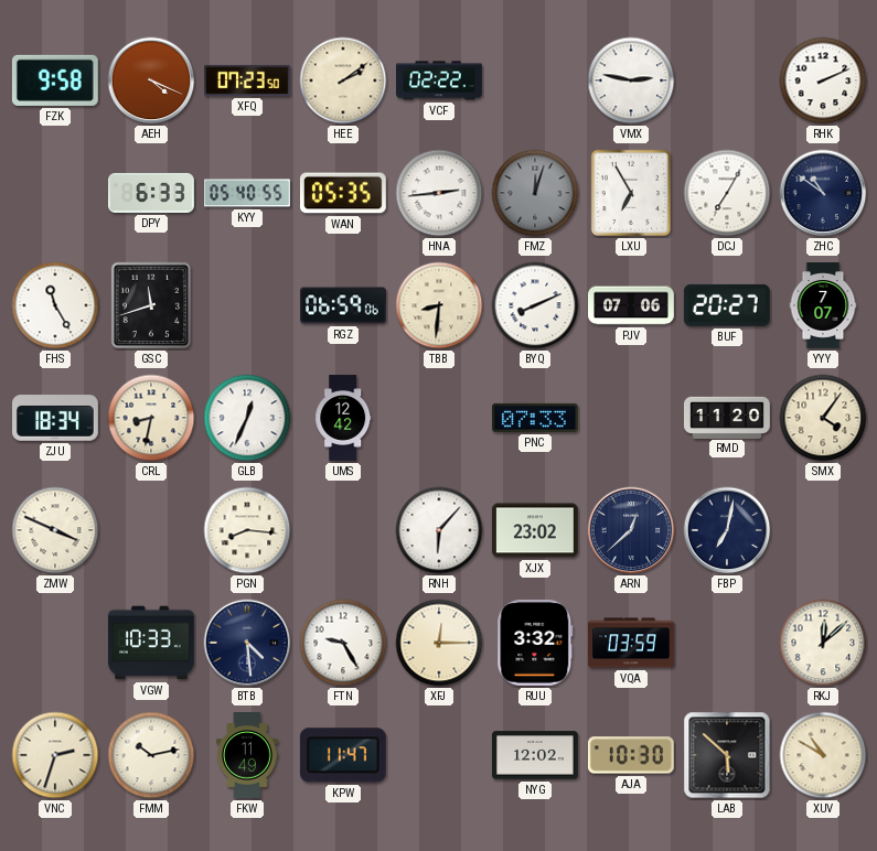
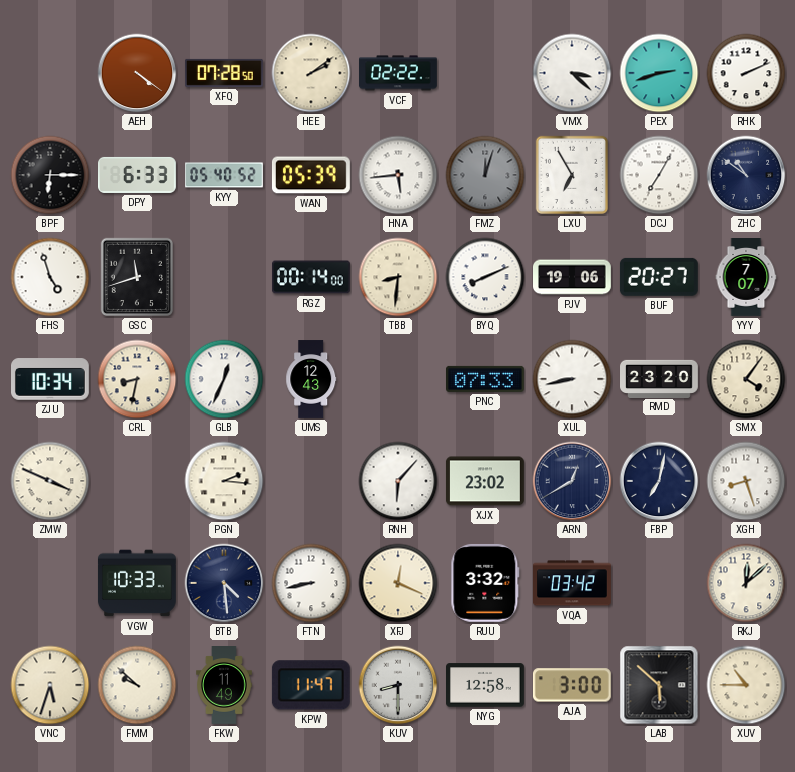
FZK: 9:58 -> none
AEH: 4:19 -> 4:21
XFQ: 07:23 -> 07:28
VMX: 2:47 -> 3:22
PEX: none -> 2:42
BPF: none -> 6:15
KYY: 05:40:55 -> 05:40:52
WAN: 05:35 -> 05:39
HNA: 2:44 -> 5:44
FHS: 11:25 -> 4:57
RGZ: 06:59 -> 00:14
PJV: 07:06 -> 19:06
ZJU: 18:34 -> 10:34
UMS: 12:42 -> 12:43
XUL: none -> 8:43
RMD: 11:20 -> 23:20
PGN: 8:16 -> 2:16
ARN: 12:38 -> 12:40
XGH: none -> 8:27
FTN: 9:25 -> 8:43
XFJ: 12:15 -> 12:19
VQA: 03:59 -> 03:42
VNC: 2:33 -> 5:33
FMM: 10:13 -> 9:52
KUV: none -> 8:30
NYG: 12:02 -> 12:58
AJA: 10:30 -> 3:00
XUV: 10:50 -> 10:45
